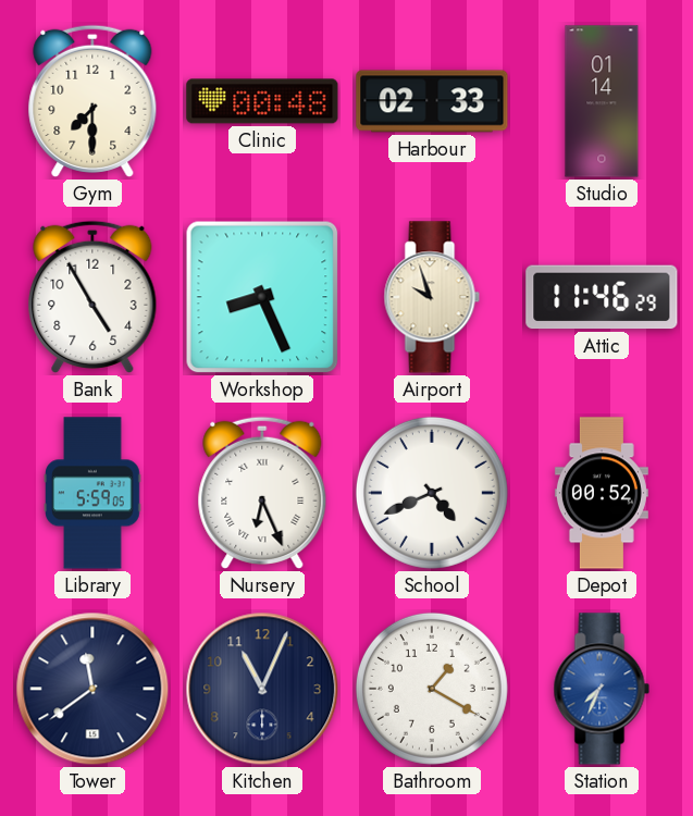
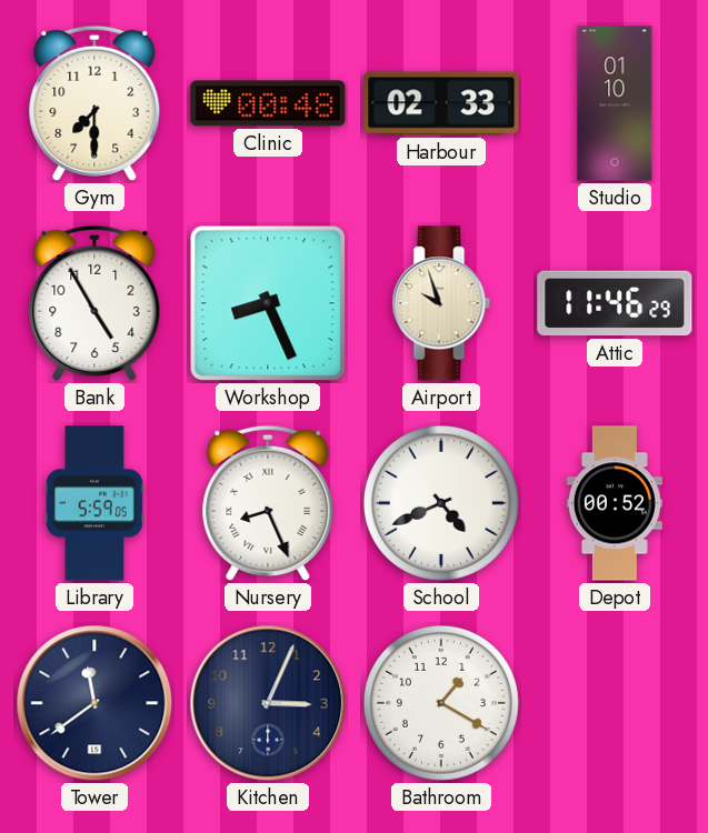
Studio: 01:14 -> 01:10
Nursery: 6:26 -> 8:26
Kitchen: 11:04 -> 3:04
Station: 7:34 -> none
